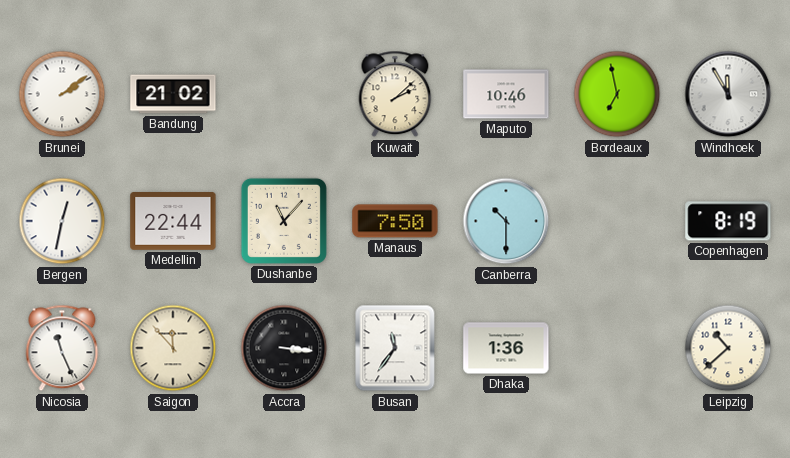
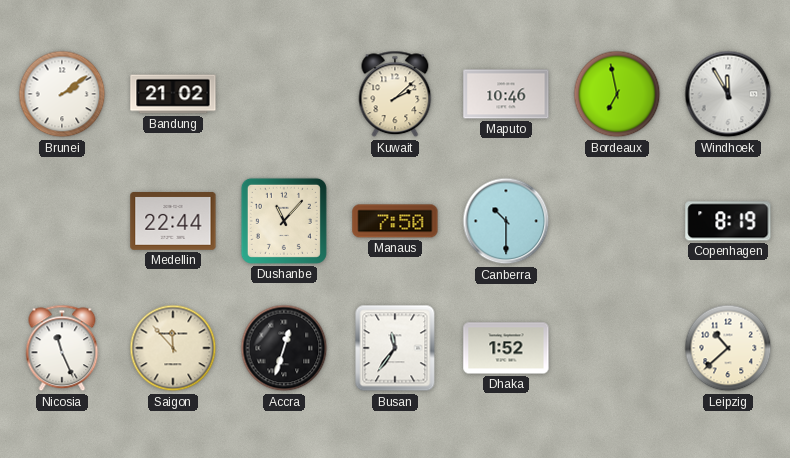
Bergen: 12:32 -> none
Accra: 3:16 -> 12:33
Dhaka: 1:36 -> 1:52
